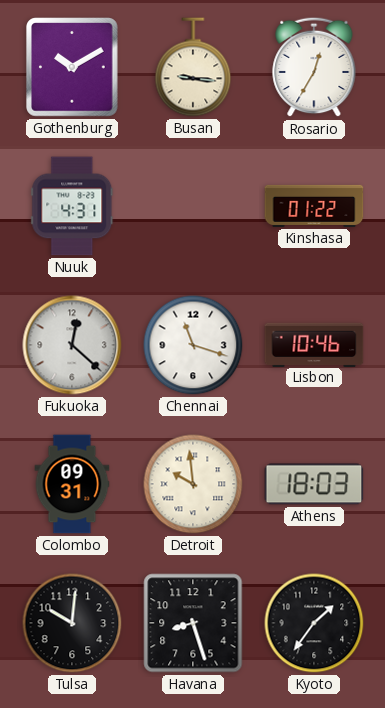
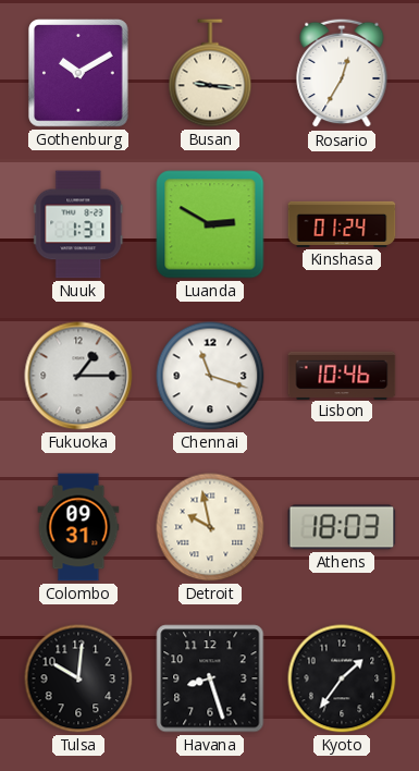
Nuuk: 4:31 -> 1:31
Luanda: none -> 2:50
Kinshasa: 01:22 -> 01:24
Fukuoka: 12:22 -> 1:15
Detroit: 9:59 -> 9:58
